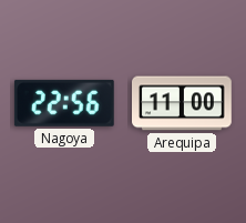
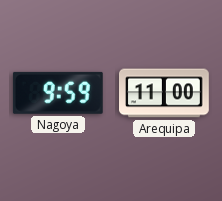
Nagoya: 22:56 -> 9:59
